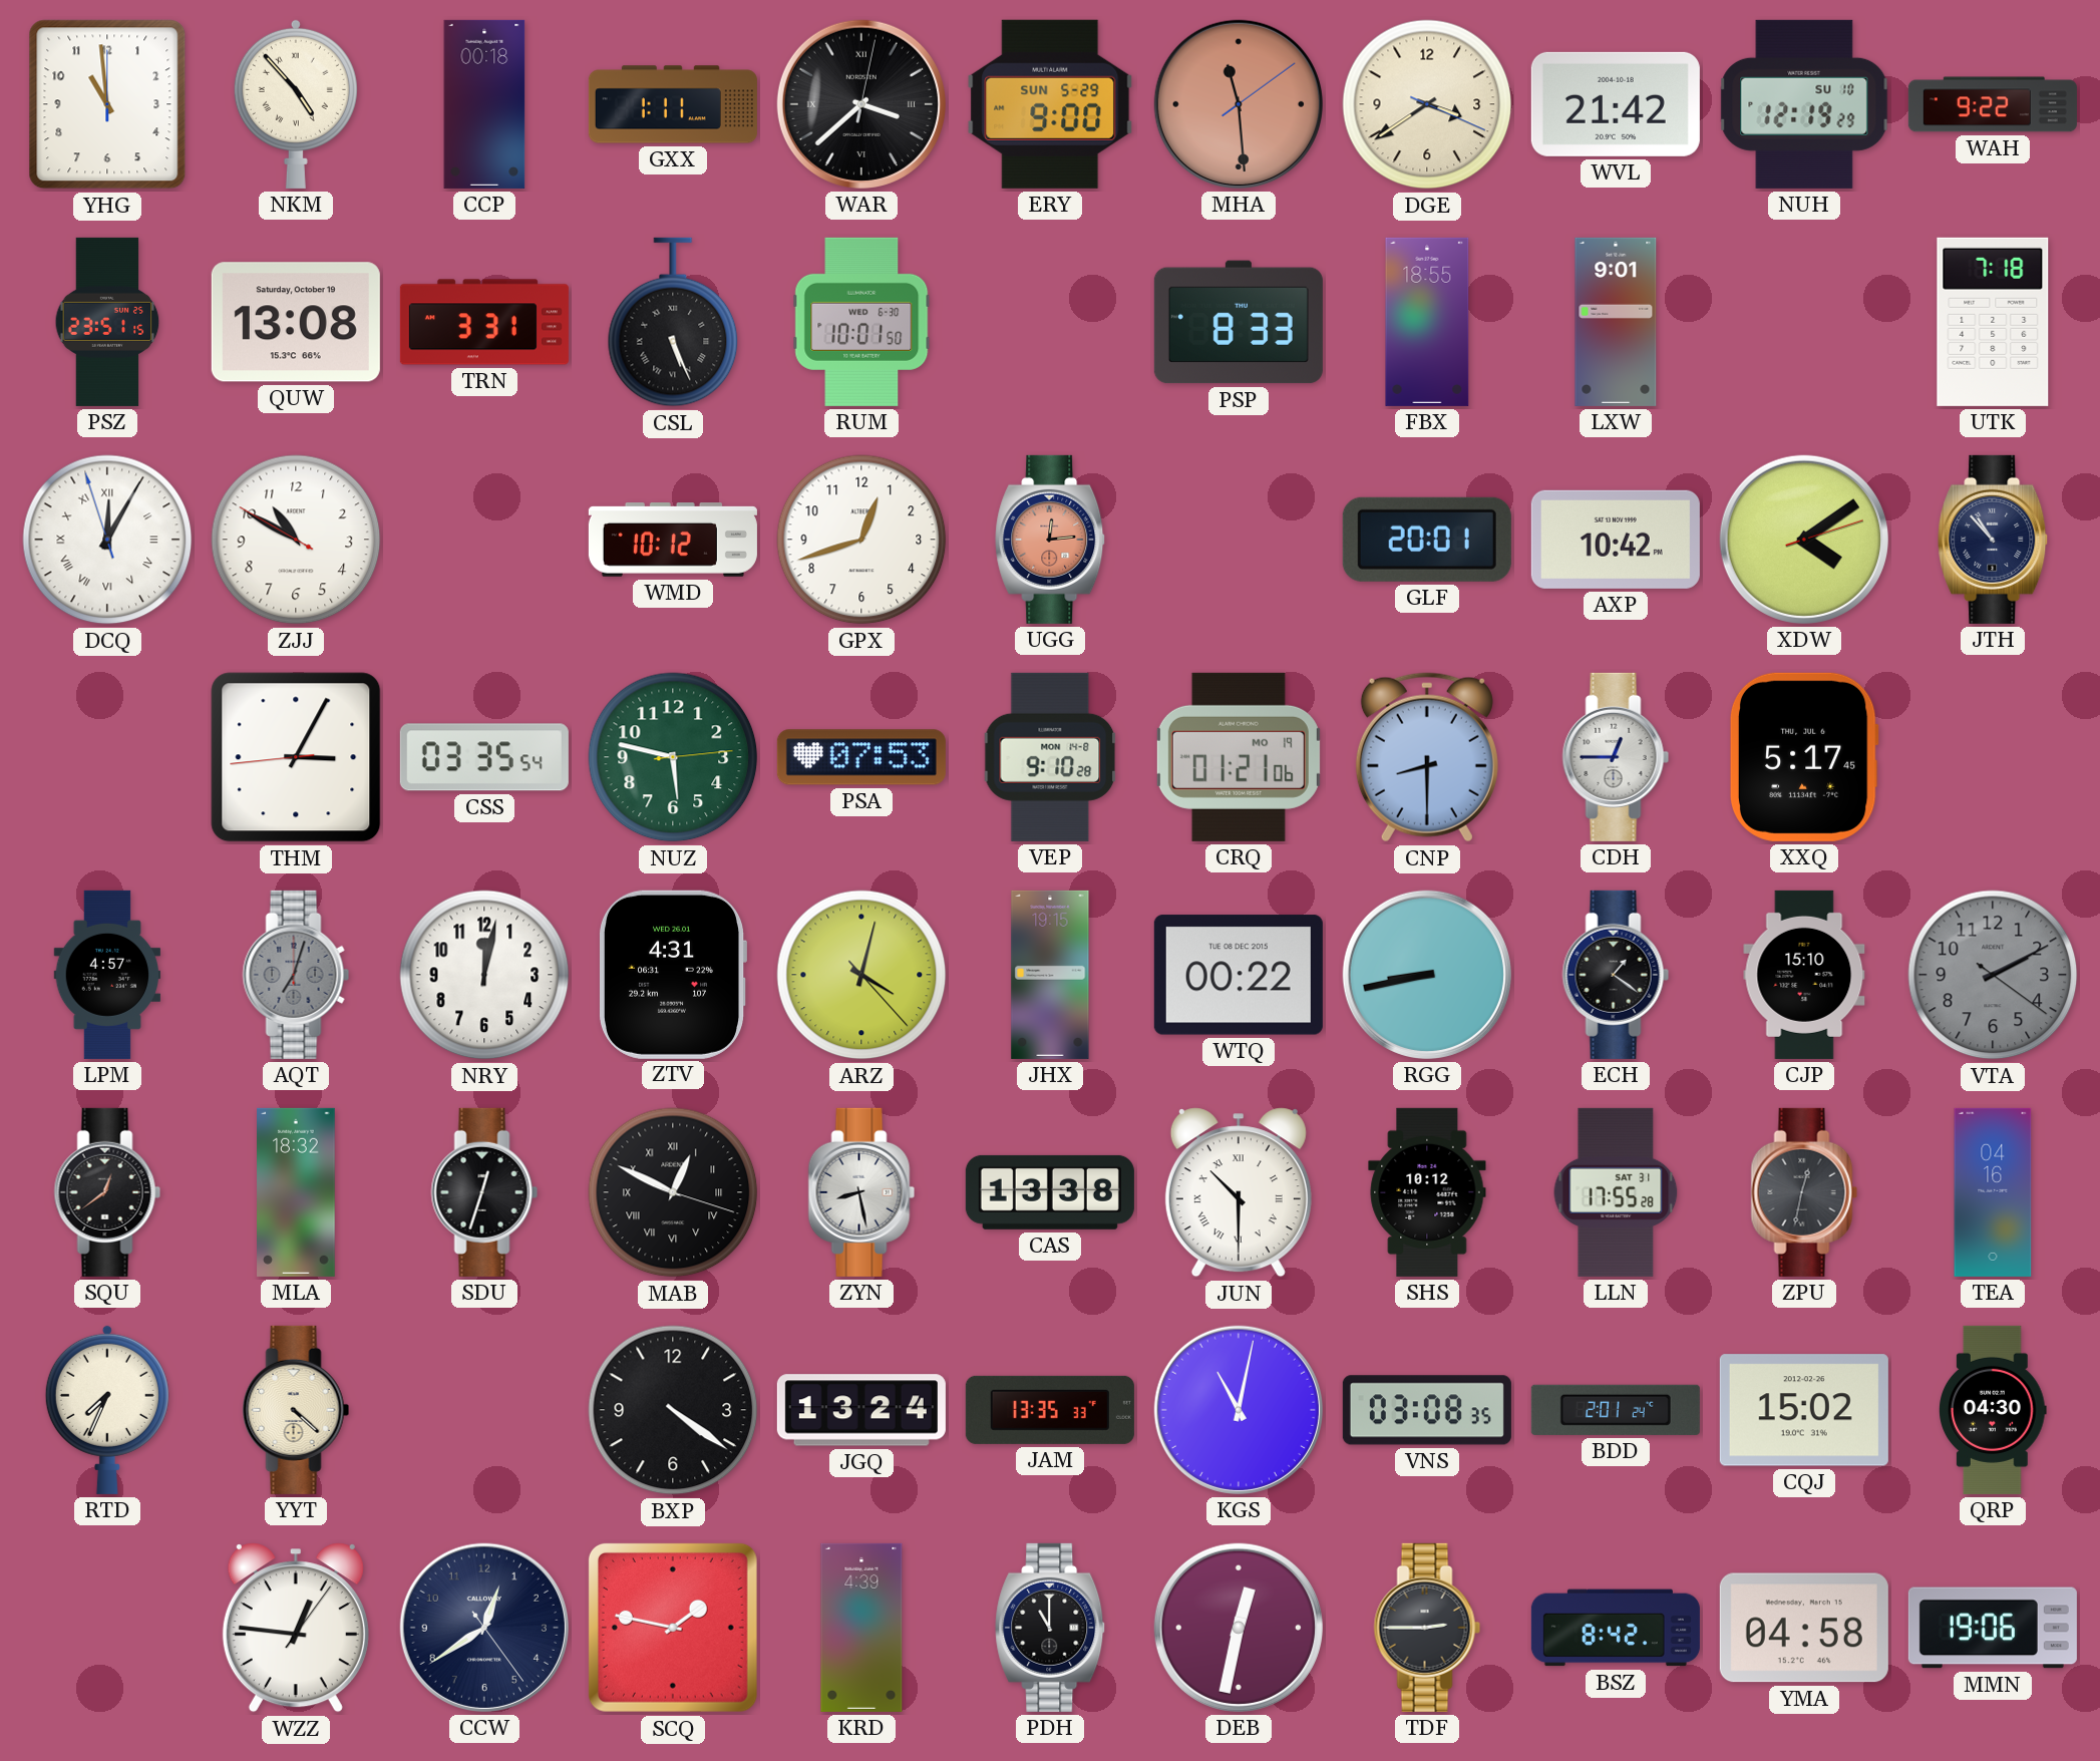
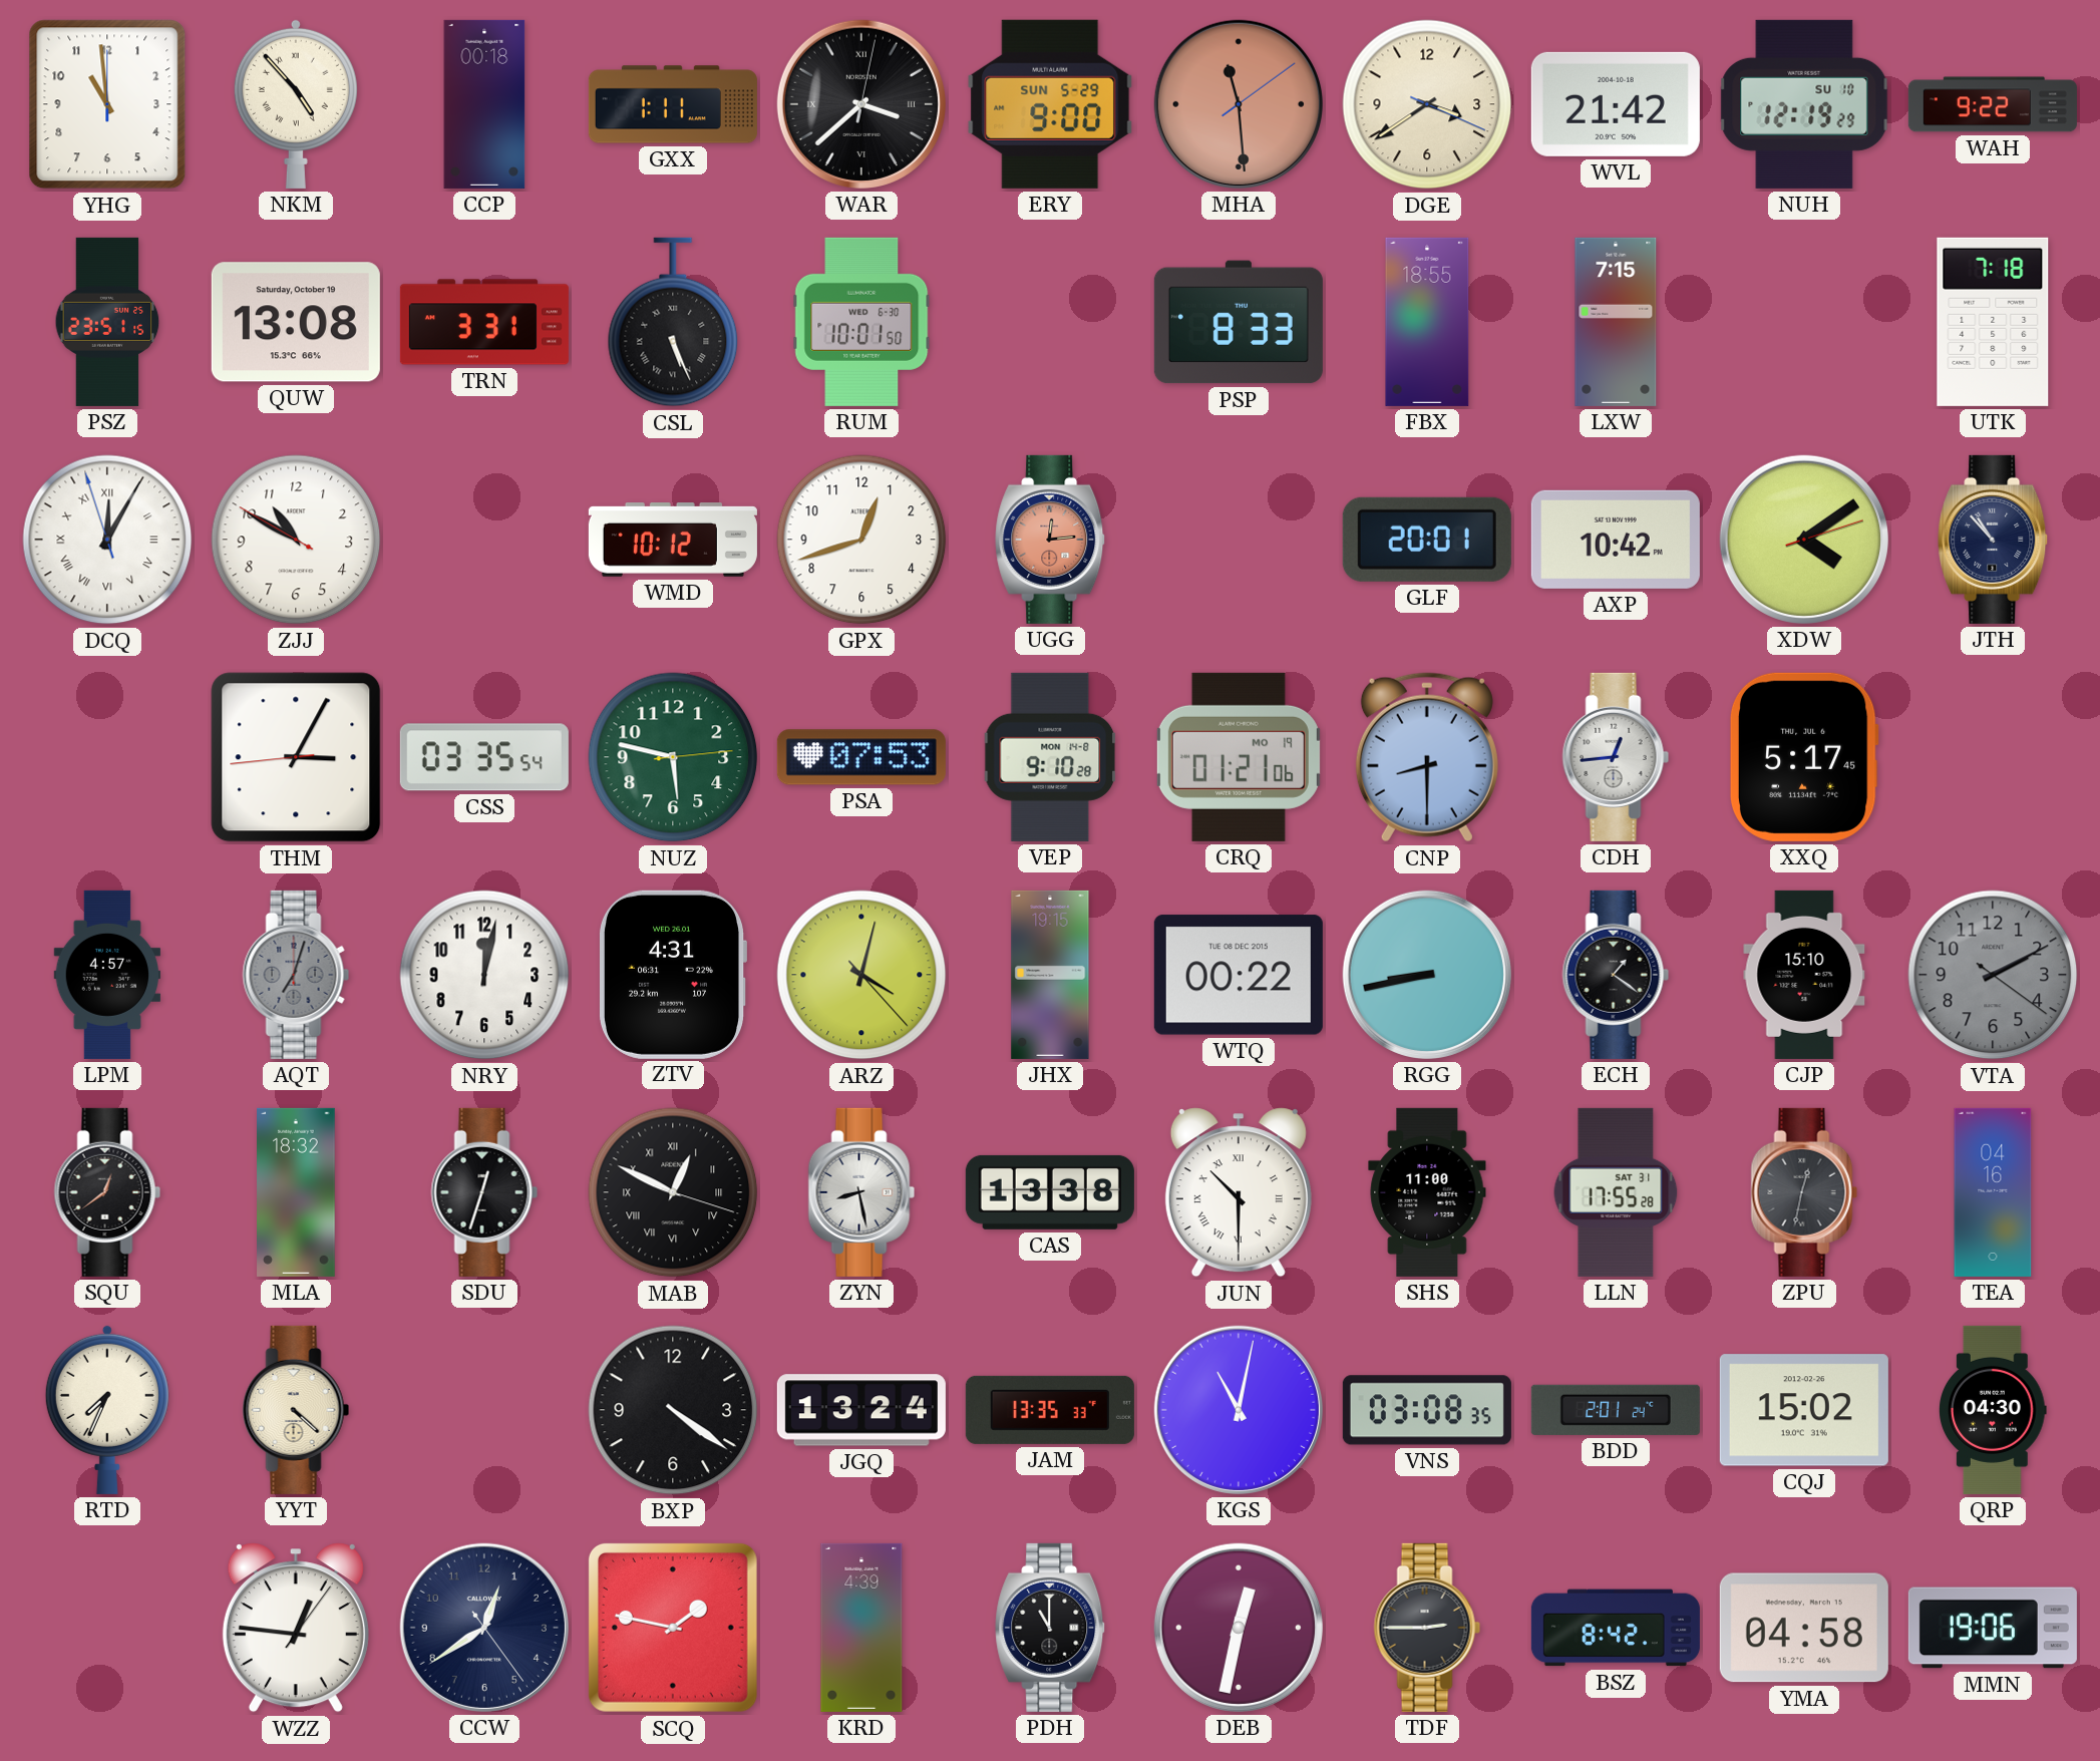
LXW: 9:01 -> 7:15
CDH: 12:45 -> 12:44
SHS: 10:12 -> 11:00
